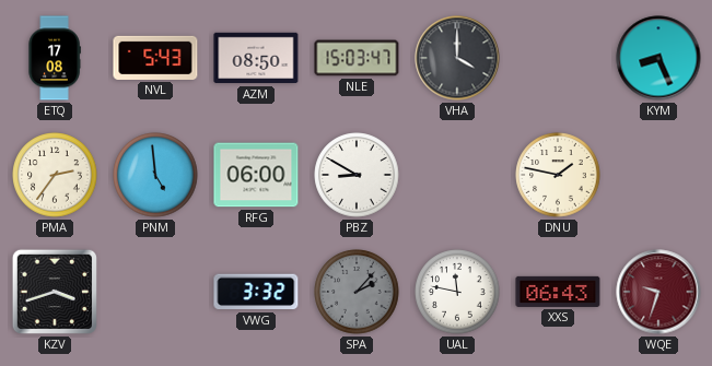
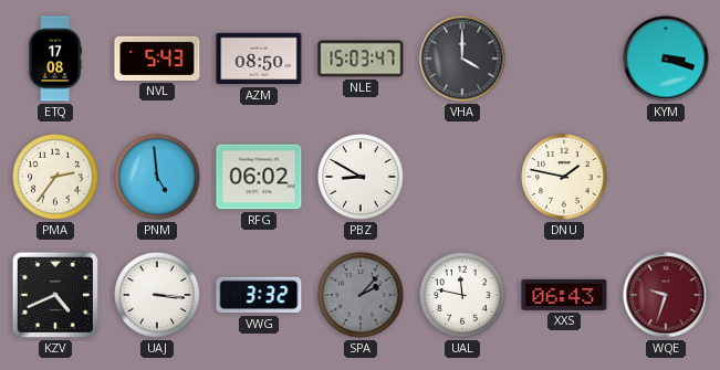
KYM: 8:26 -> 3:18
RFG: 06:00 -> 06:02
KZV: 3:42 -> 4:41
UAJ: none -> 3:16
